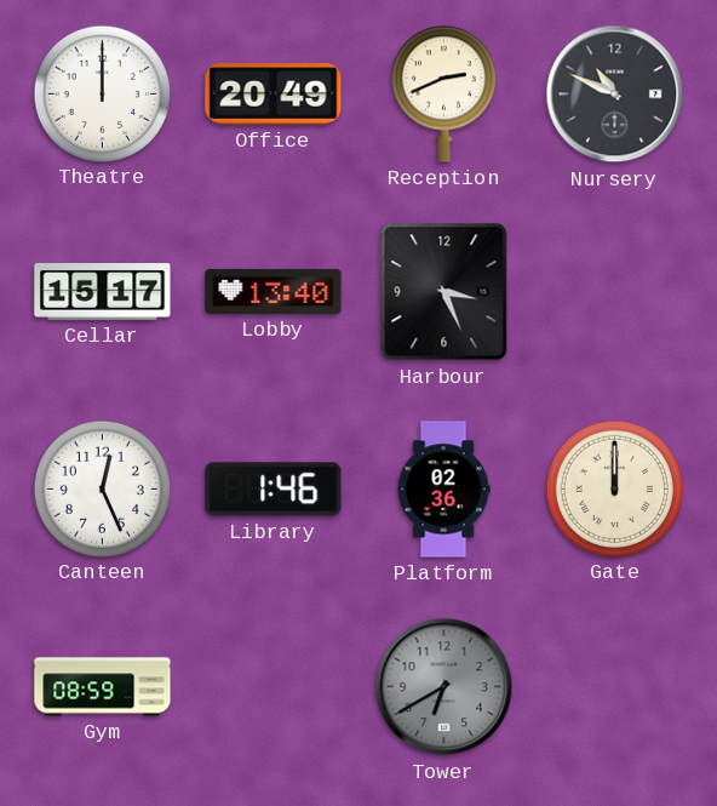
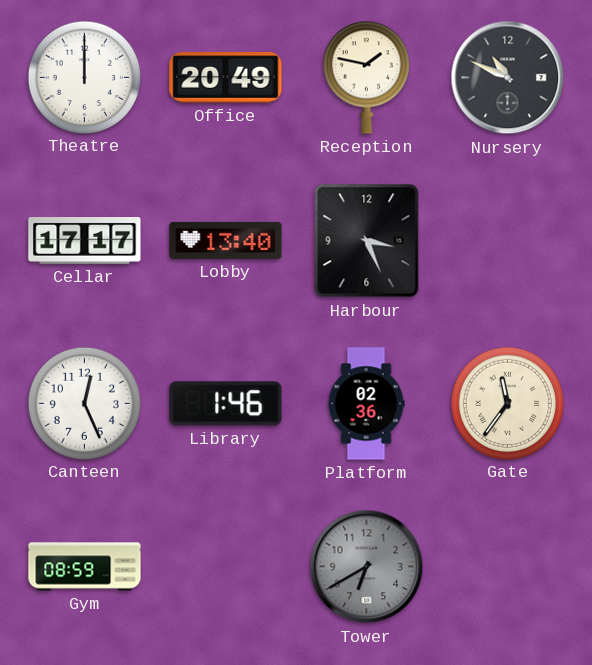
Reception: 2:41 -> 1:47
Cellar: 15:17 -> 17:17
Gate: 12:00 -> 11:36
